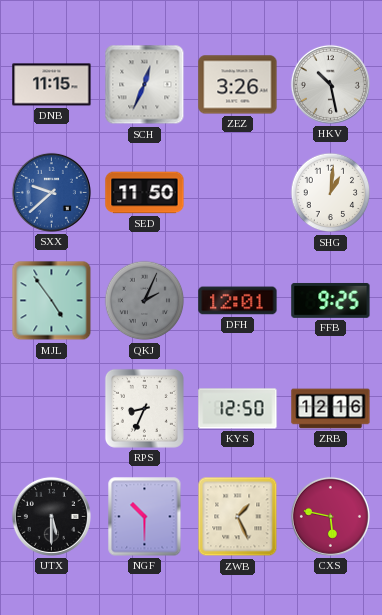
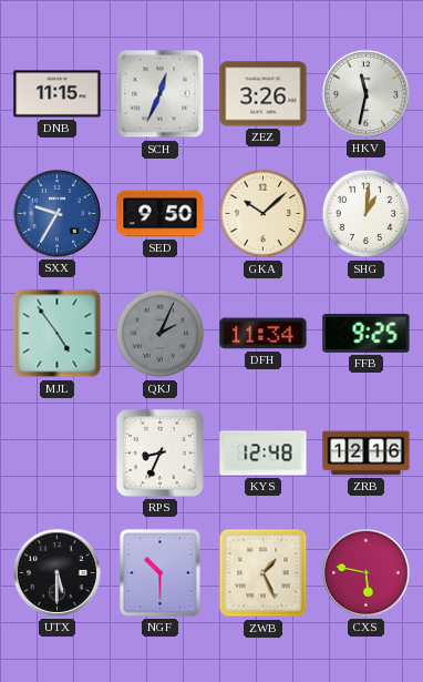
HKV: 10:28 -> 11:32
SXX: 9:38 -> 9:35
SED: 11:50 -> 9:50
GKA: none -> 10:08
DFH: 12:01 -> 11:34
KYS: 12:50 -> 12:48
